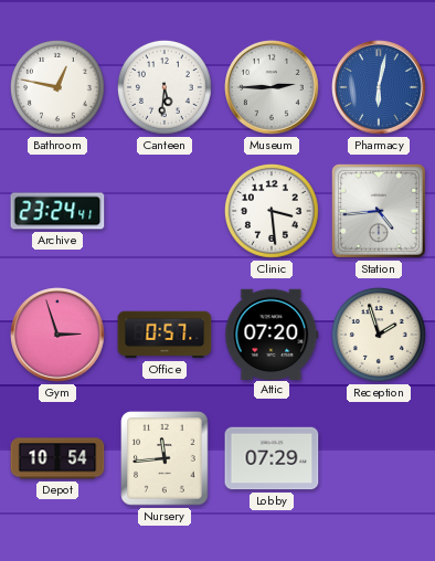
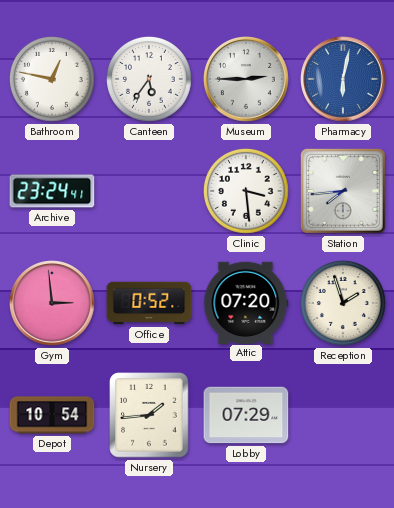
Canteen: 5:31 -> 5:36
Station: 4:44 -> 7:44
Gym: 2:57 -> 2:59
Office: 0:57 -> 0:52
Nursery: 11:44 -> 1:44
